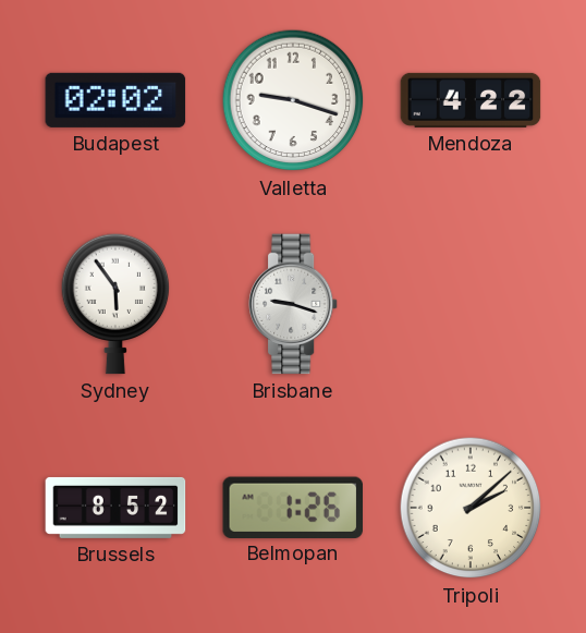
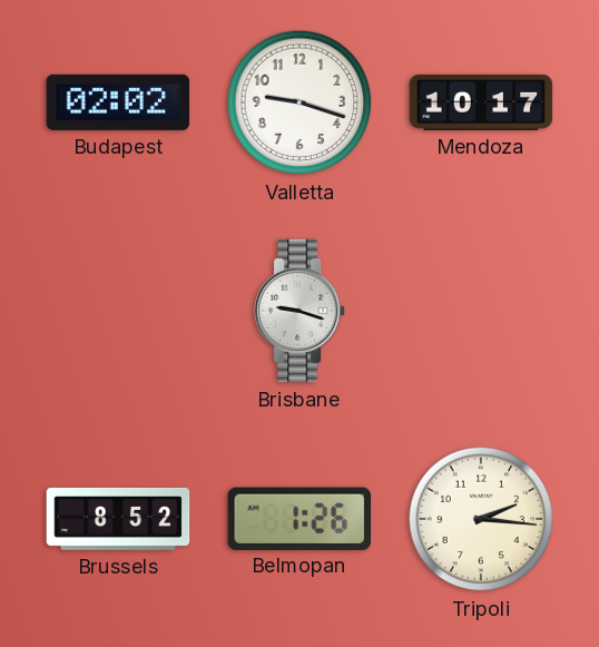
Mendoza: 4:22 -> 10:17
Sydney: 5:54 -> none
Tripoli: 2:08 -> 2:16
